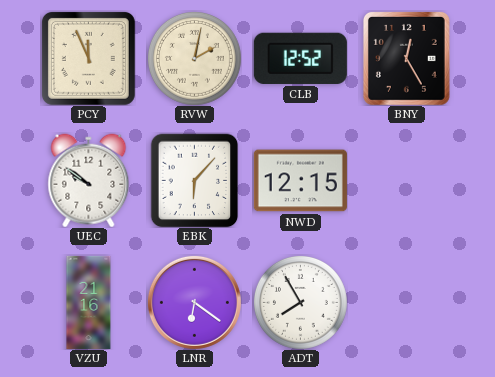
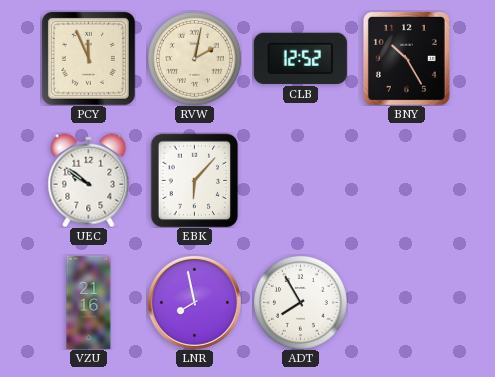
BNY: 12:25 -> 10:25
NWD: 12:15 -> none
LNR: 6:21 -> 7:58
